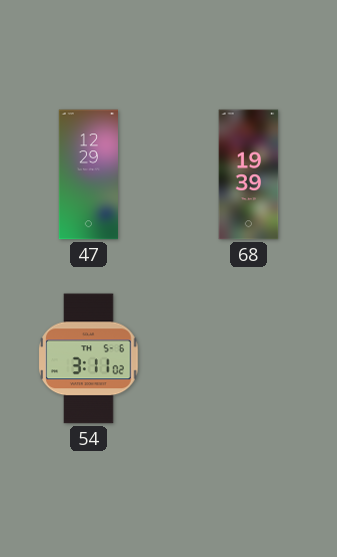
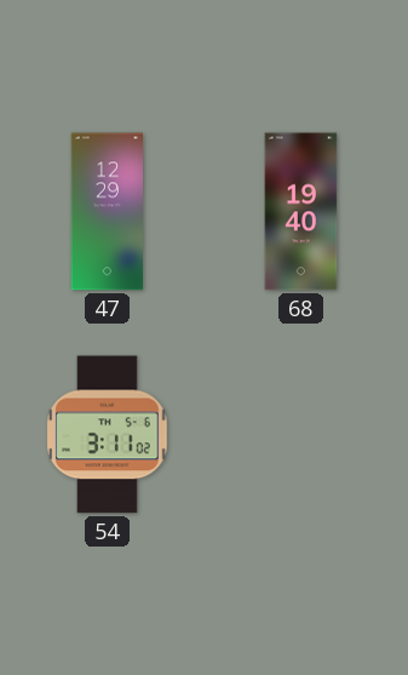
68: 19:39 -> 19:40
